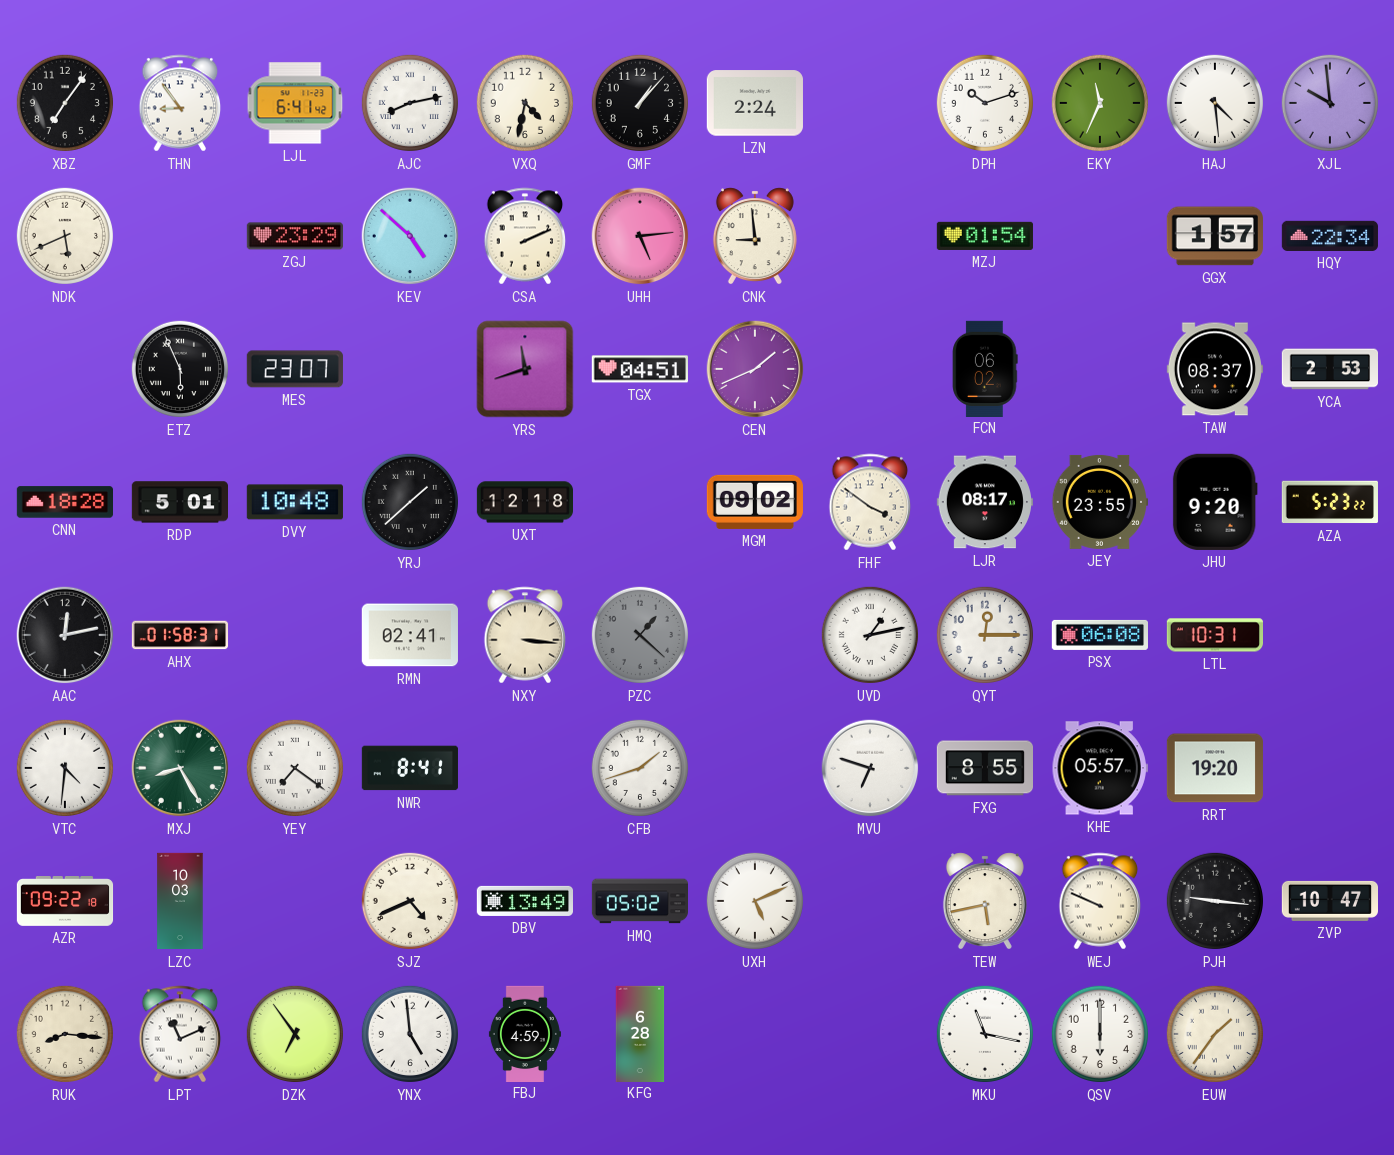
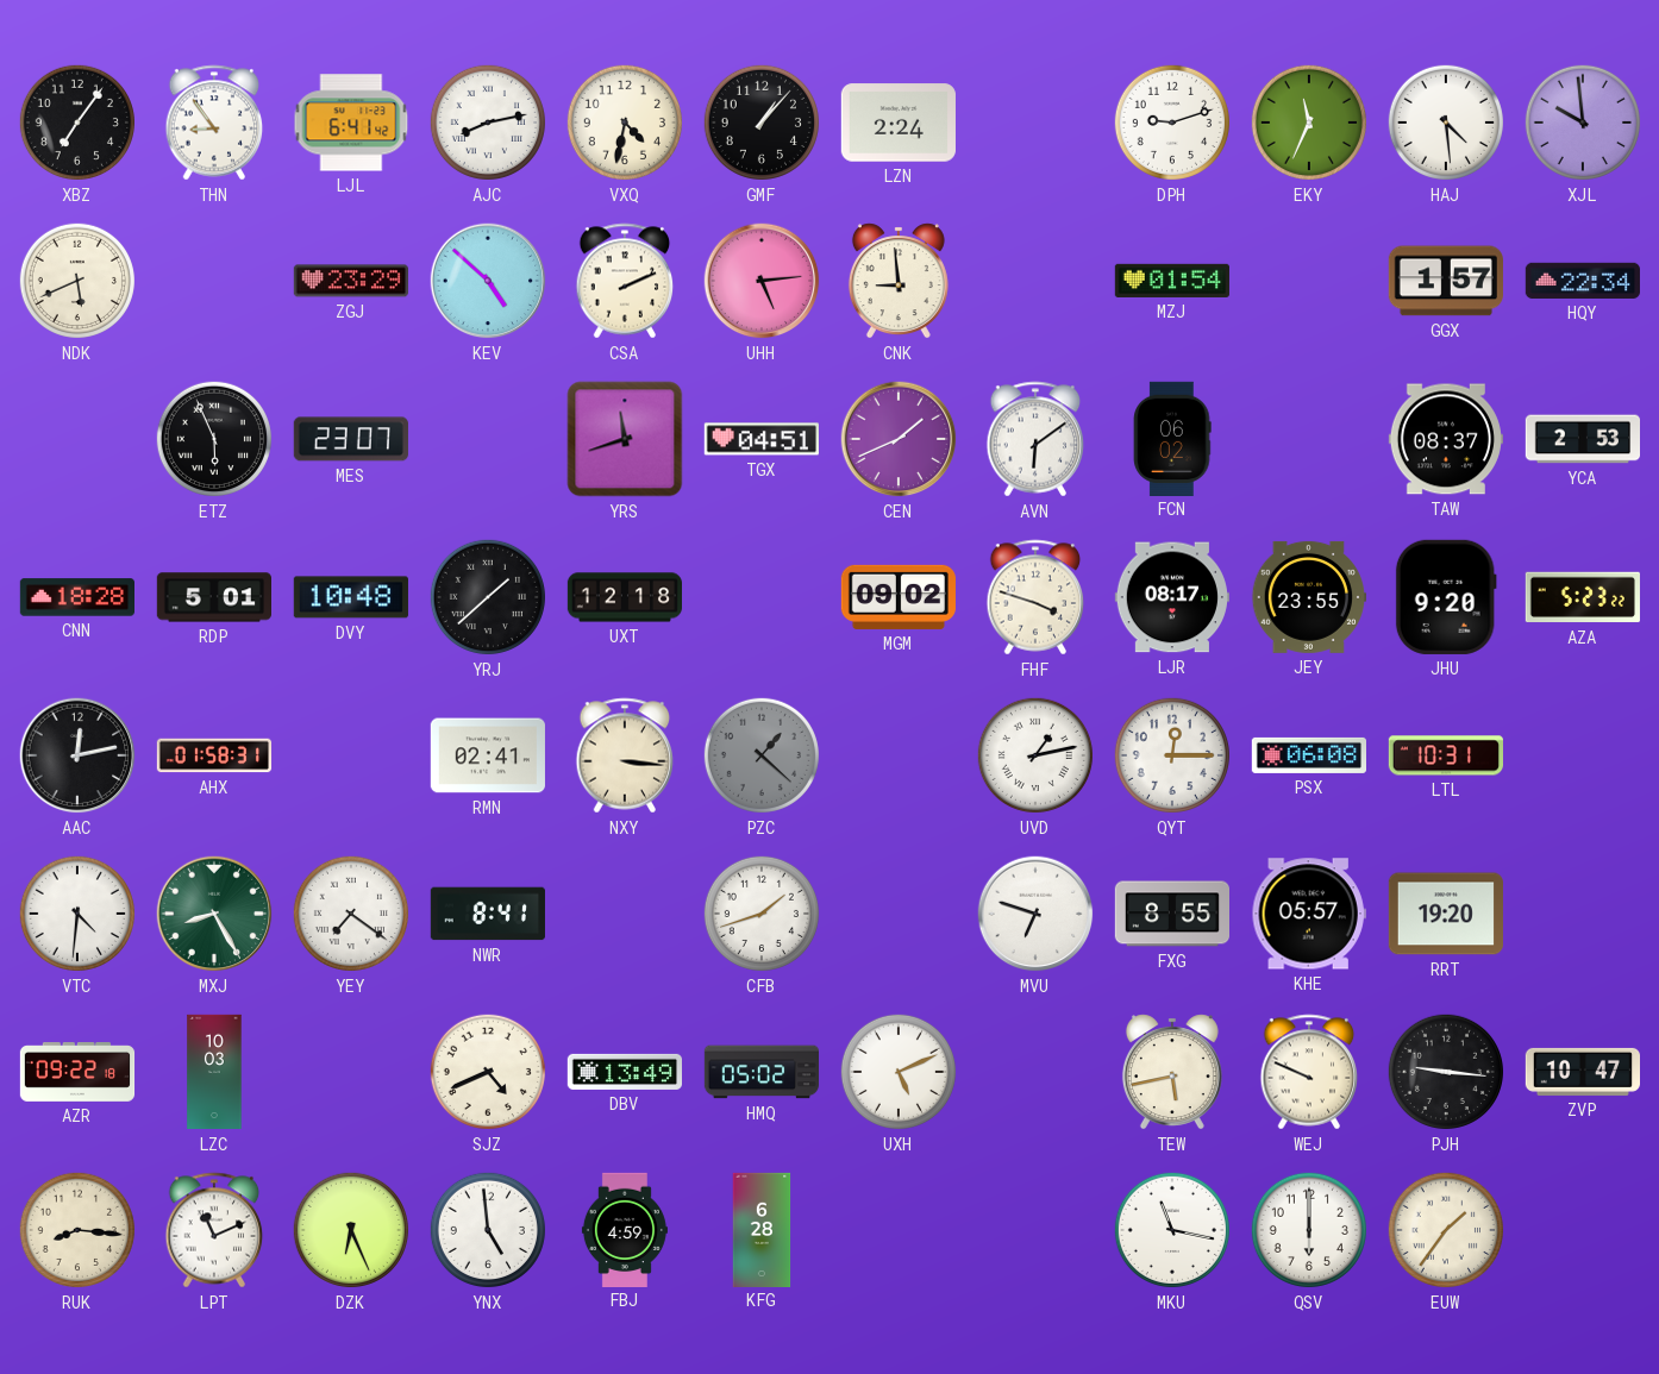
DPH: 10:12 -> 9:12
AVN: none -> 6:09
FHF: 3:51 -> 3:48
DZK: 6:54 -> 6:26
